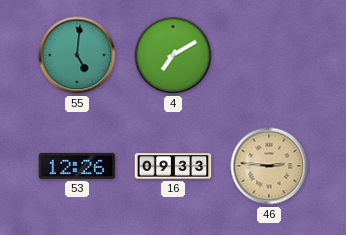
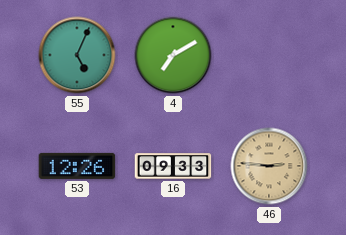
55: 5:01 -> 5:04
